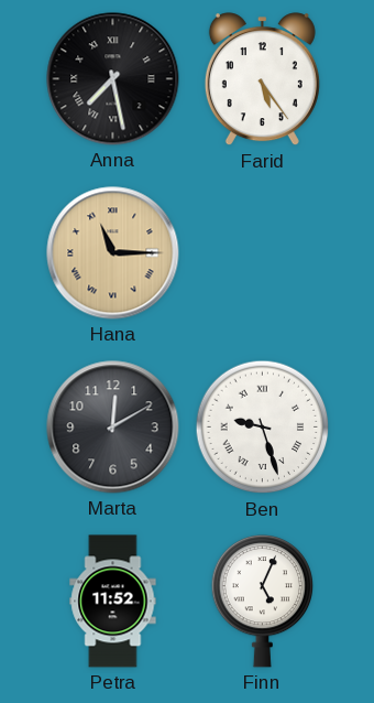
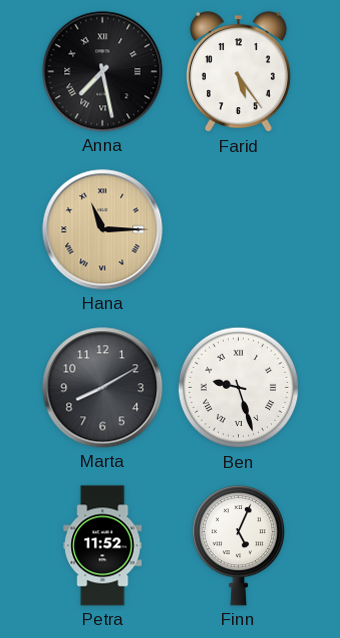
Marta: 12:10 -> 8:10
